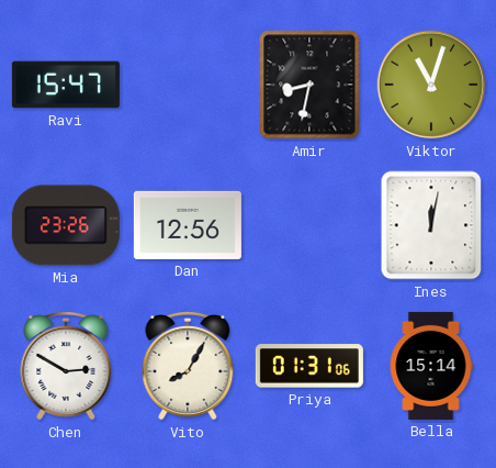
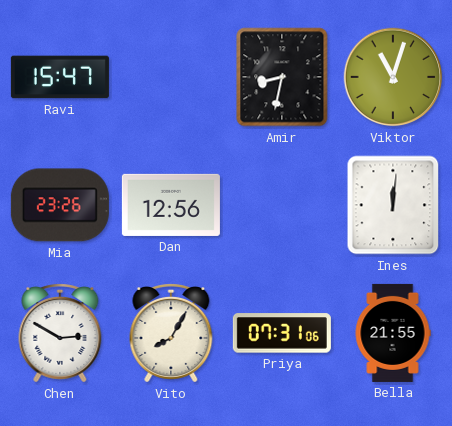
Ines: 12:02 -> 12:01
Priya: 01:31 -> 07:31
Bella: 15:14 -> 21:55
